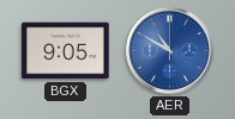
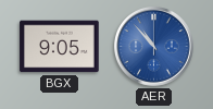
AER: 10:50 -> 10:53
